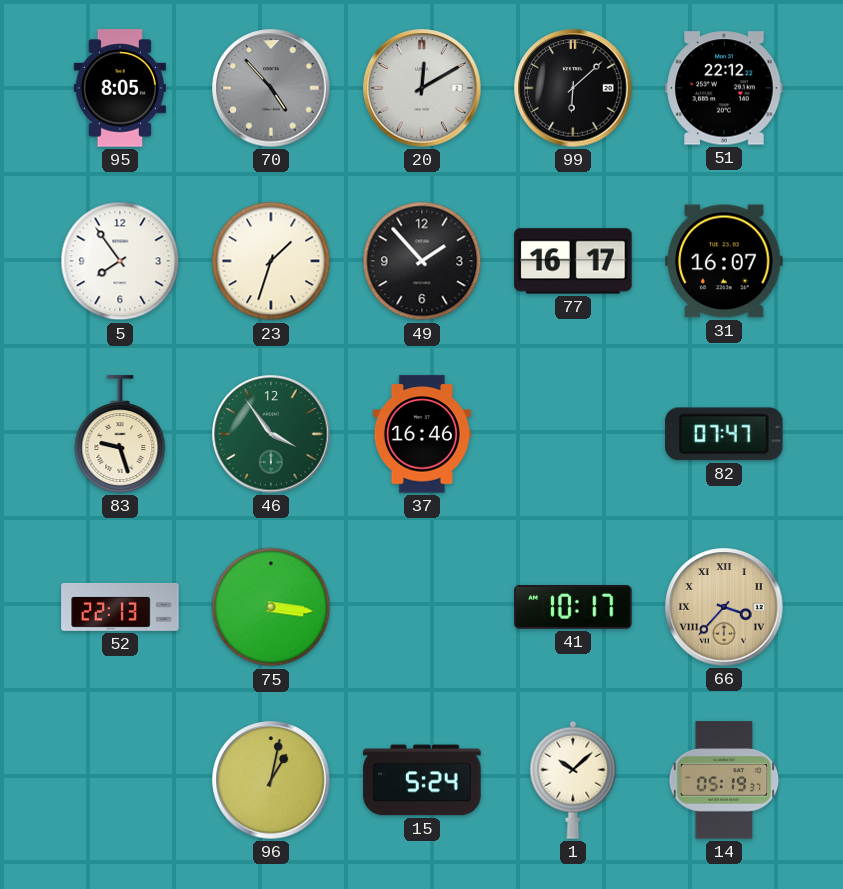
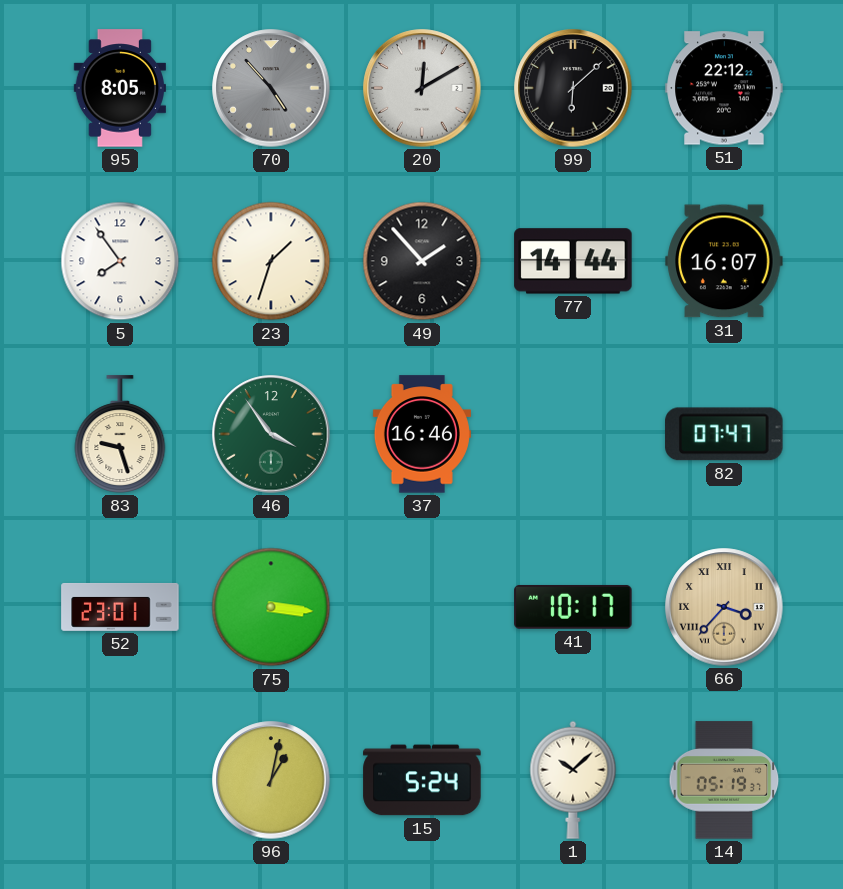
77: 16:17 -> 14:44
52: 22:13 -> 23:01
